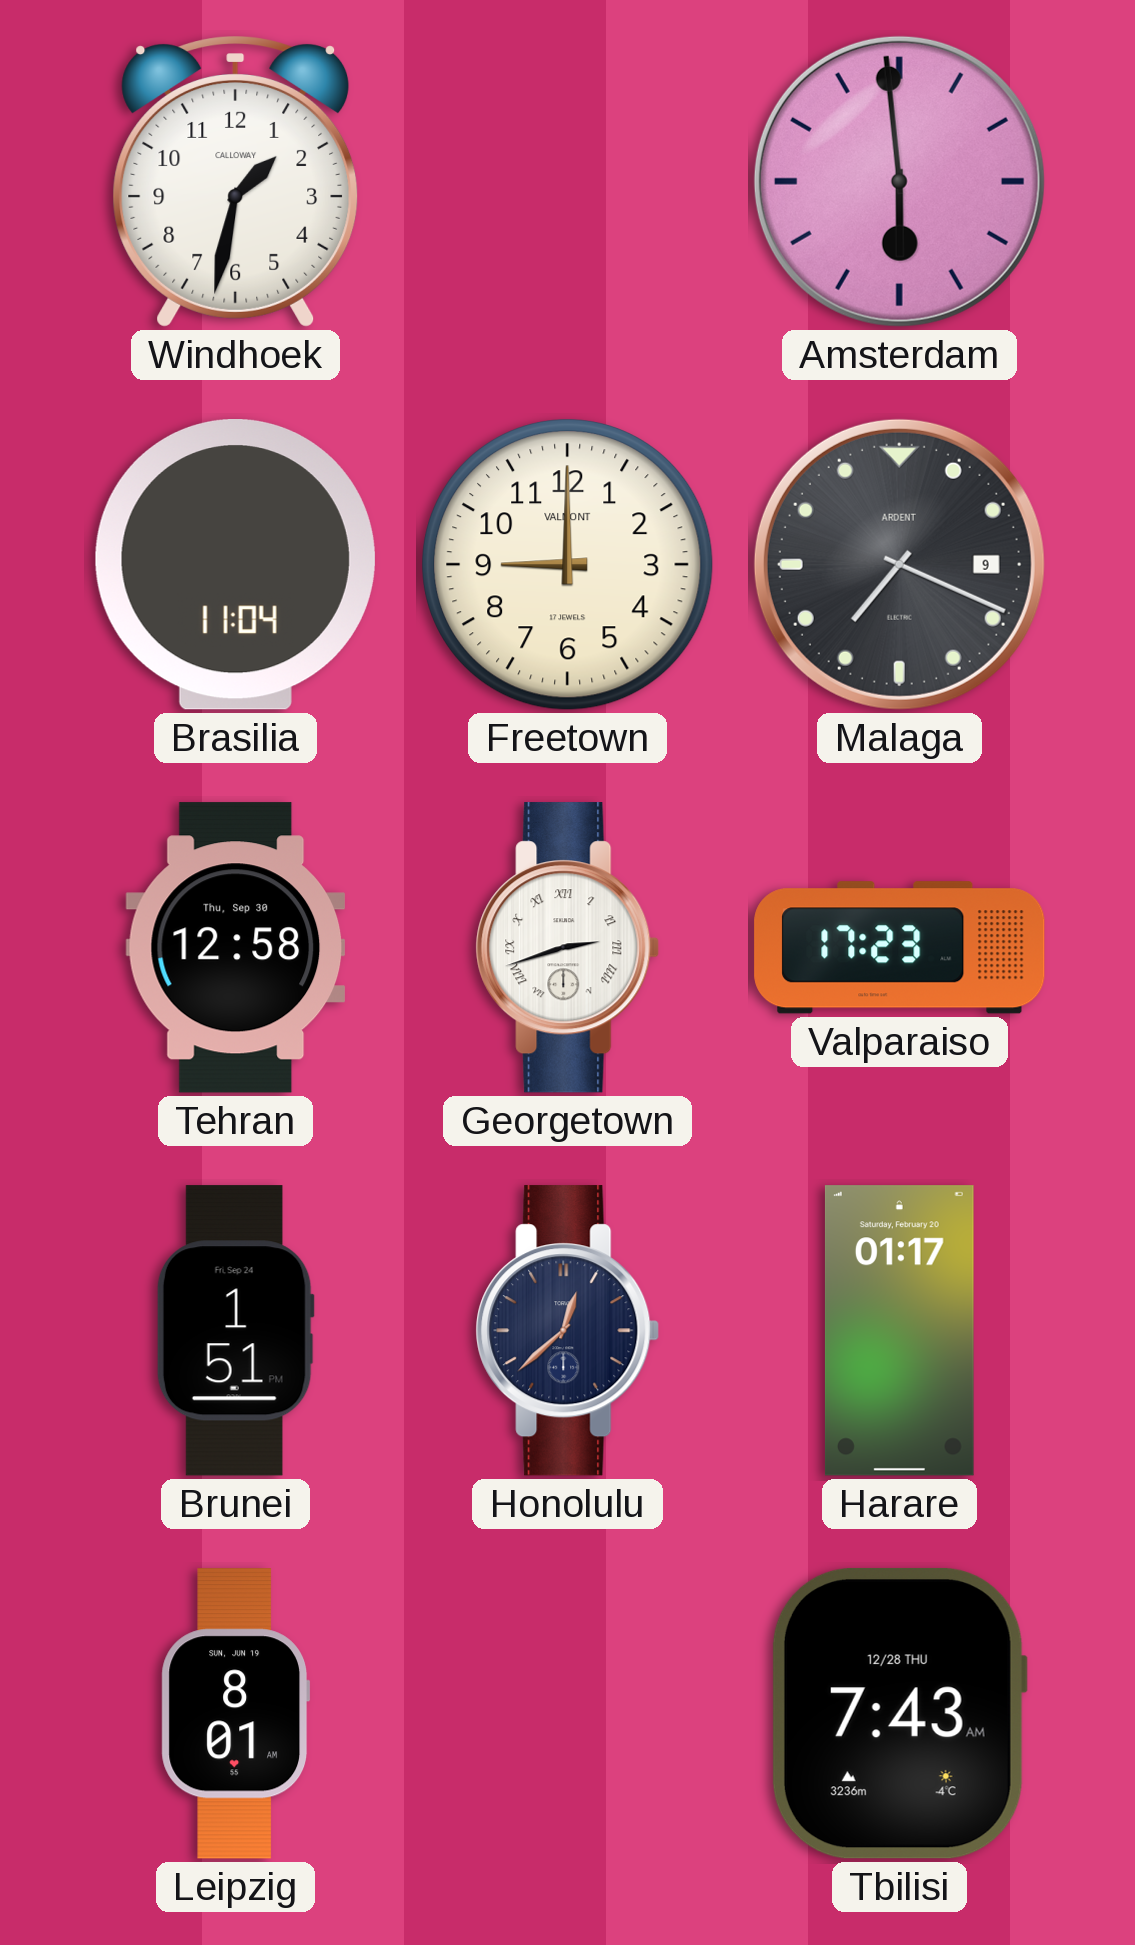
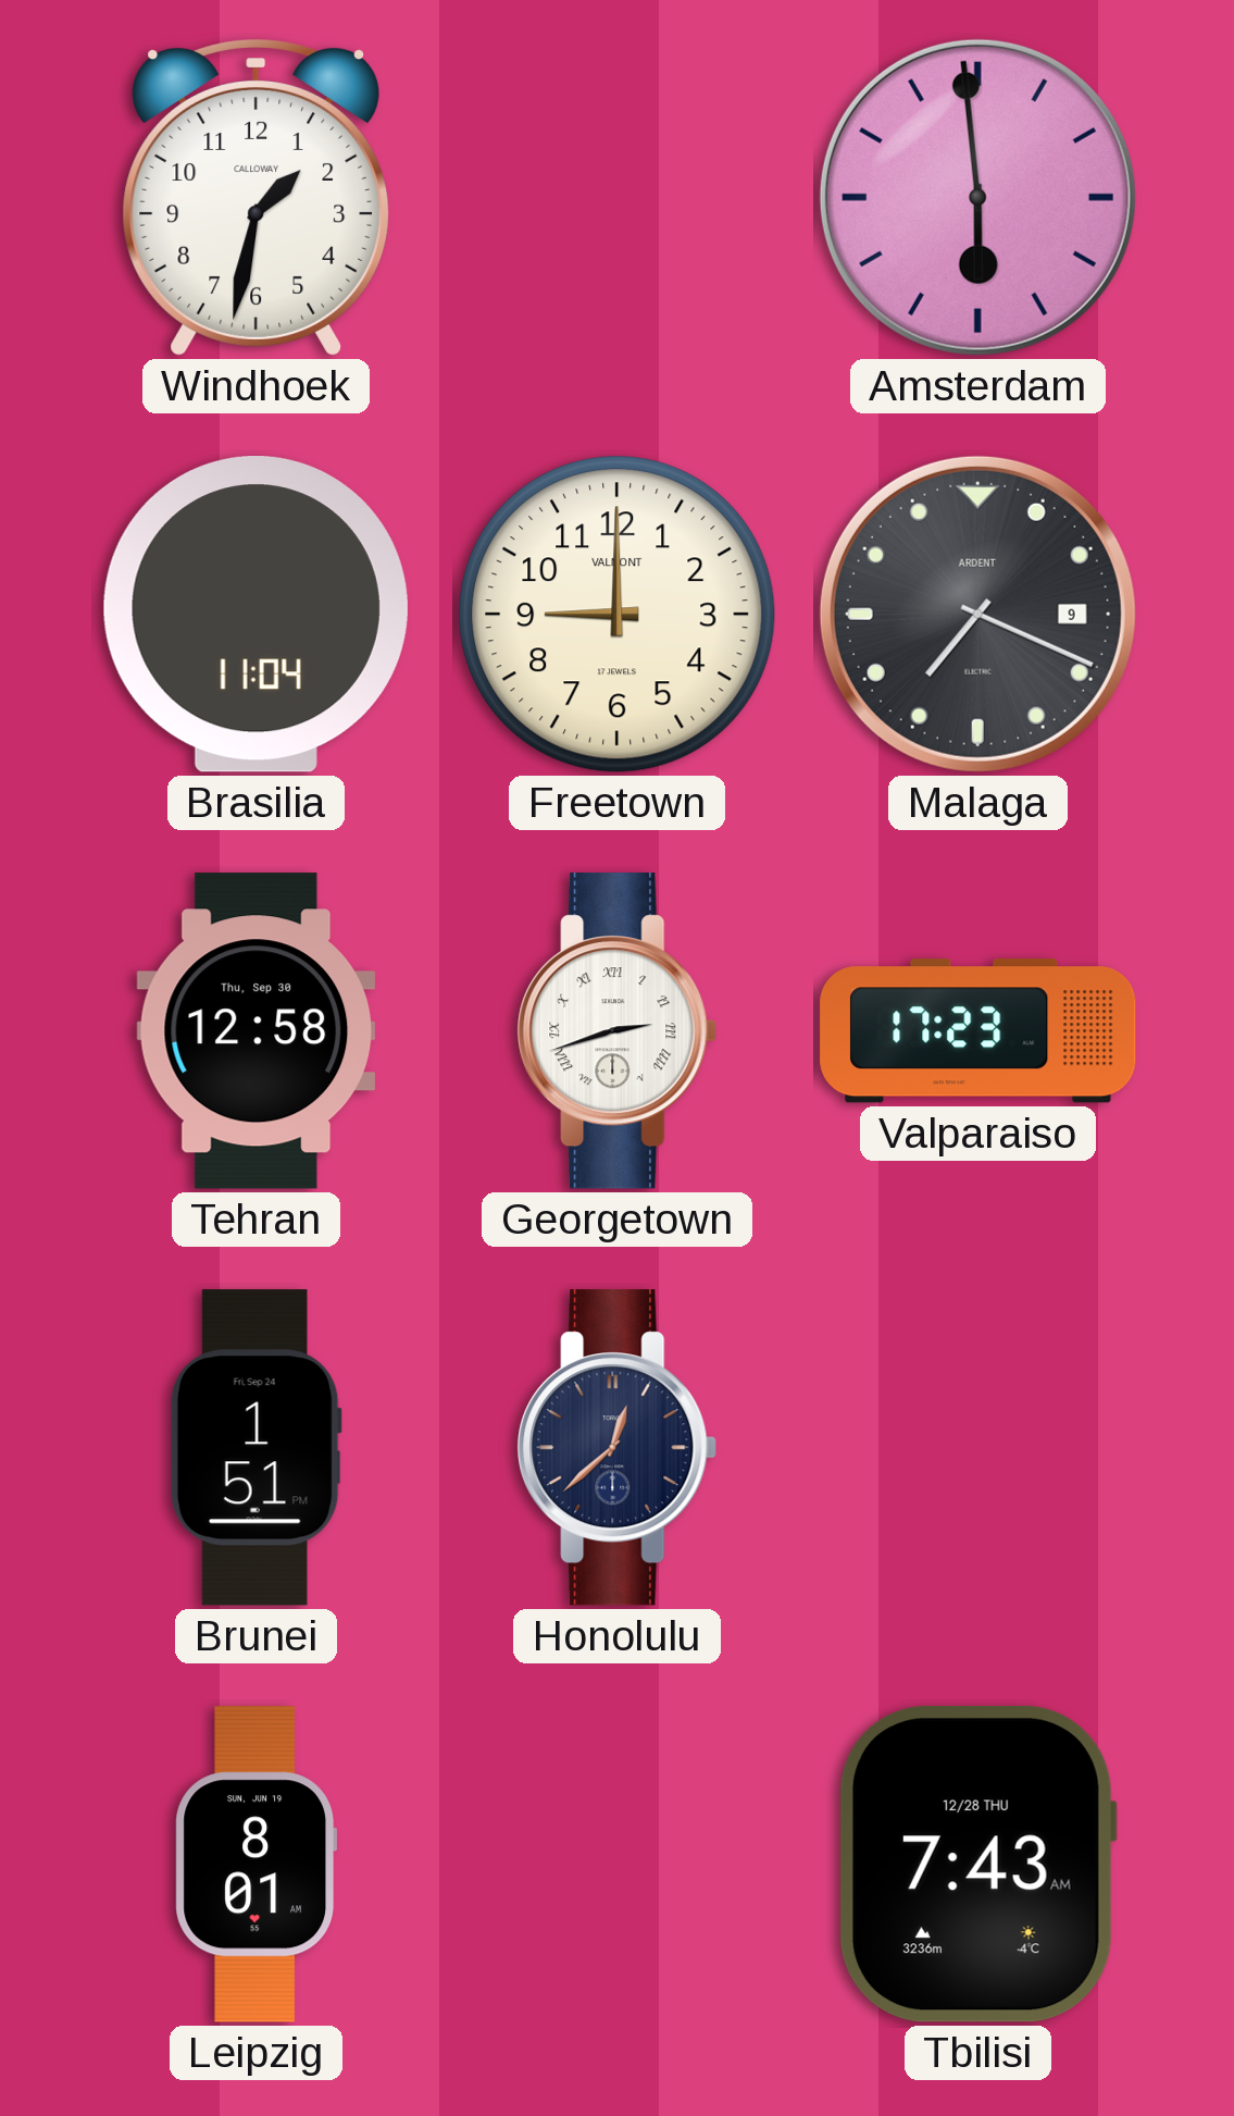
Harare: 01:17 -> none
